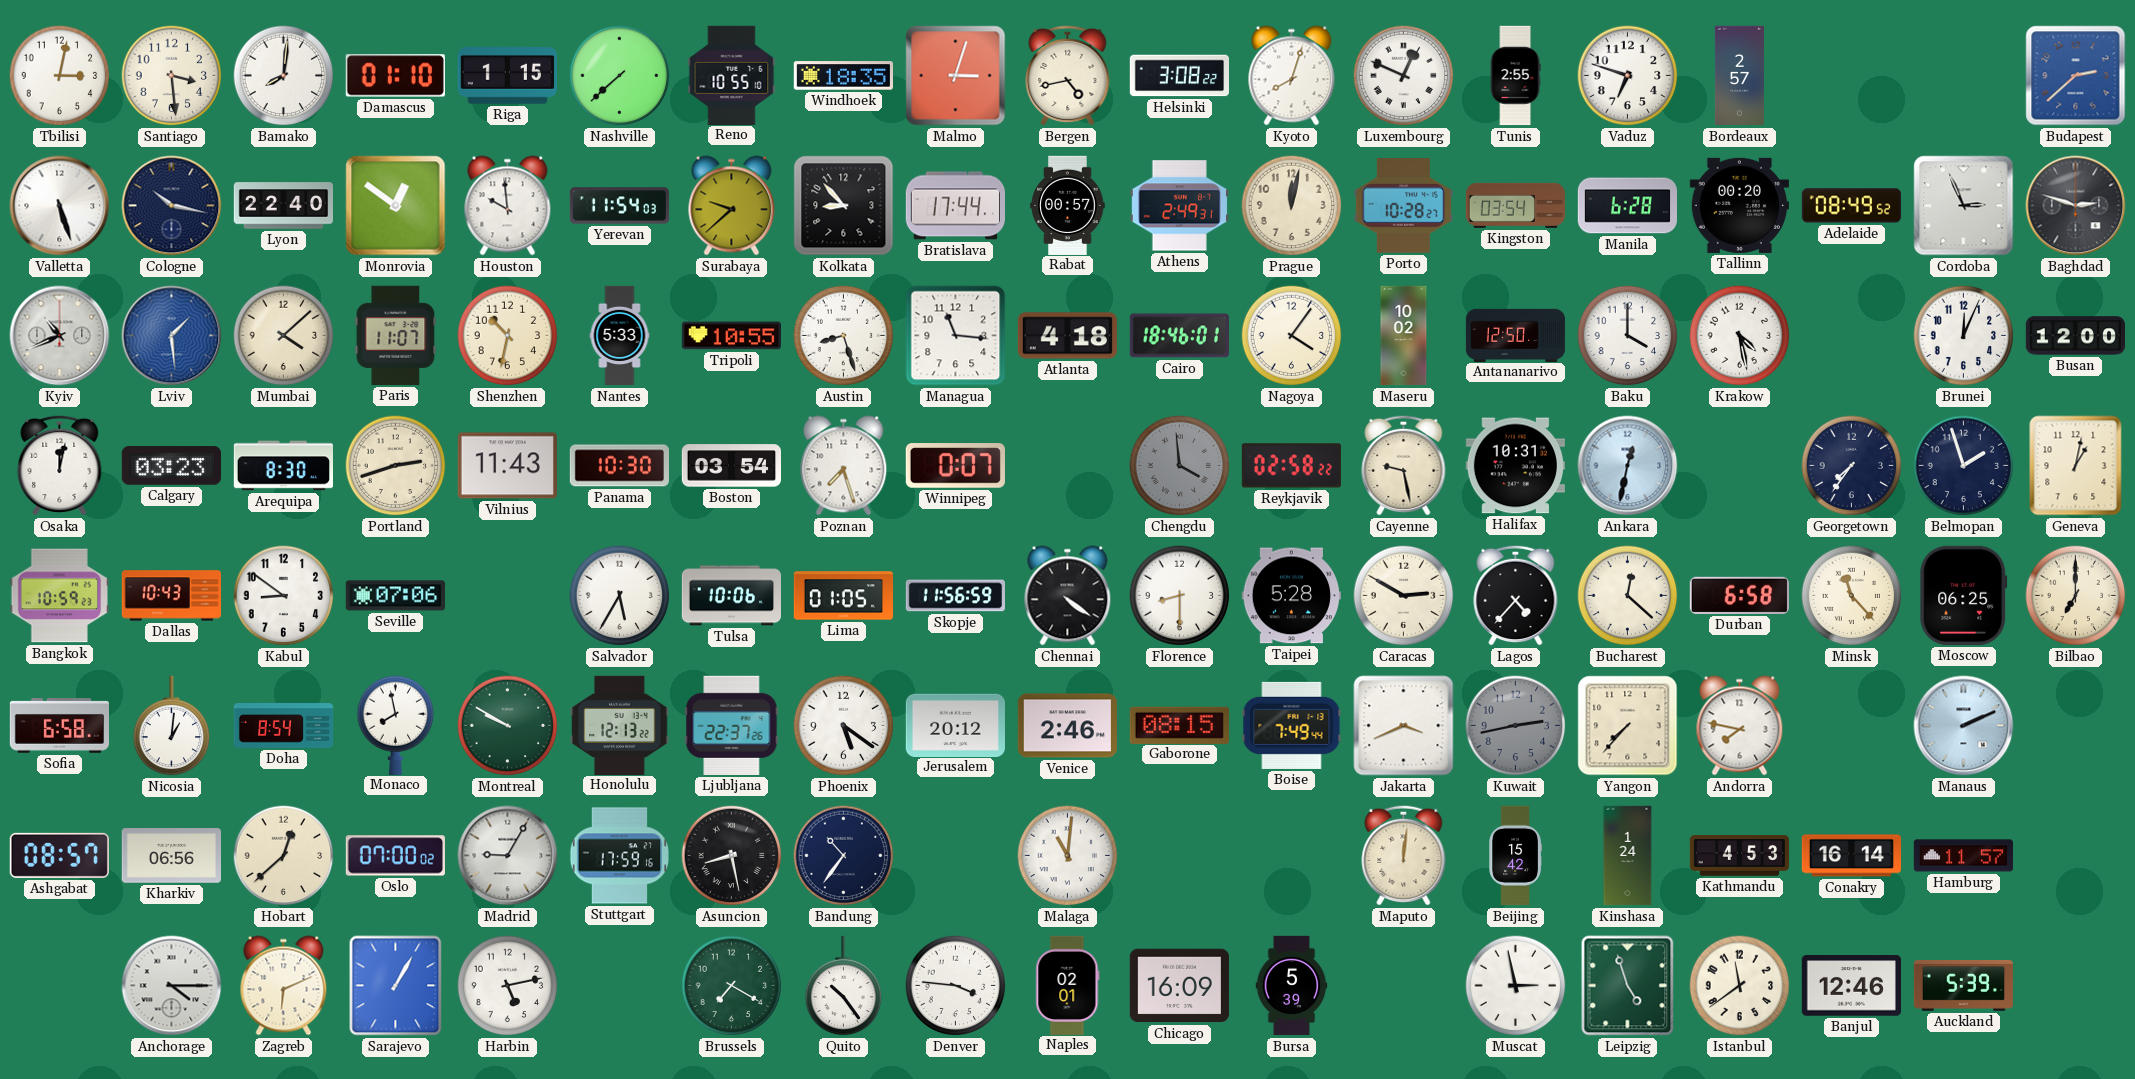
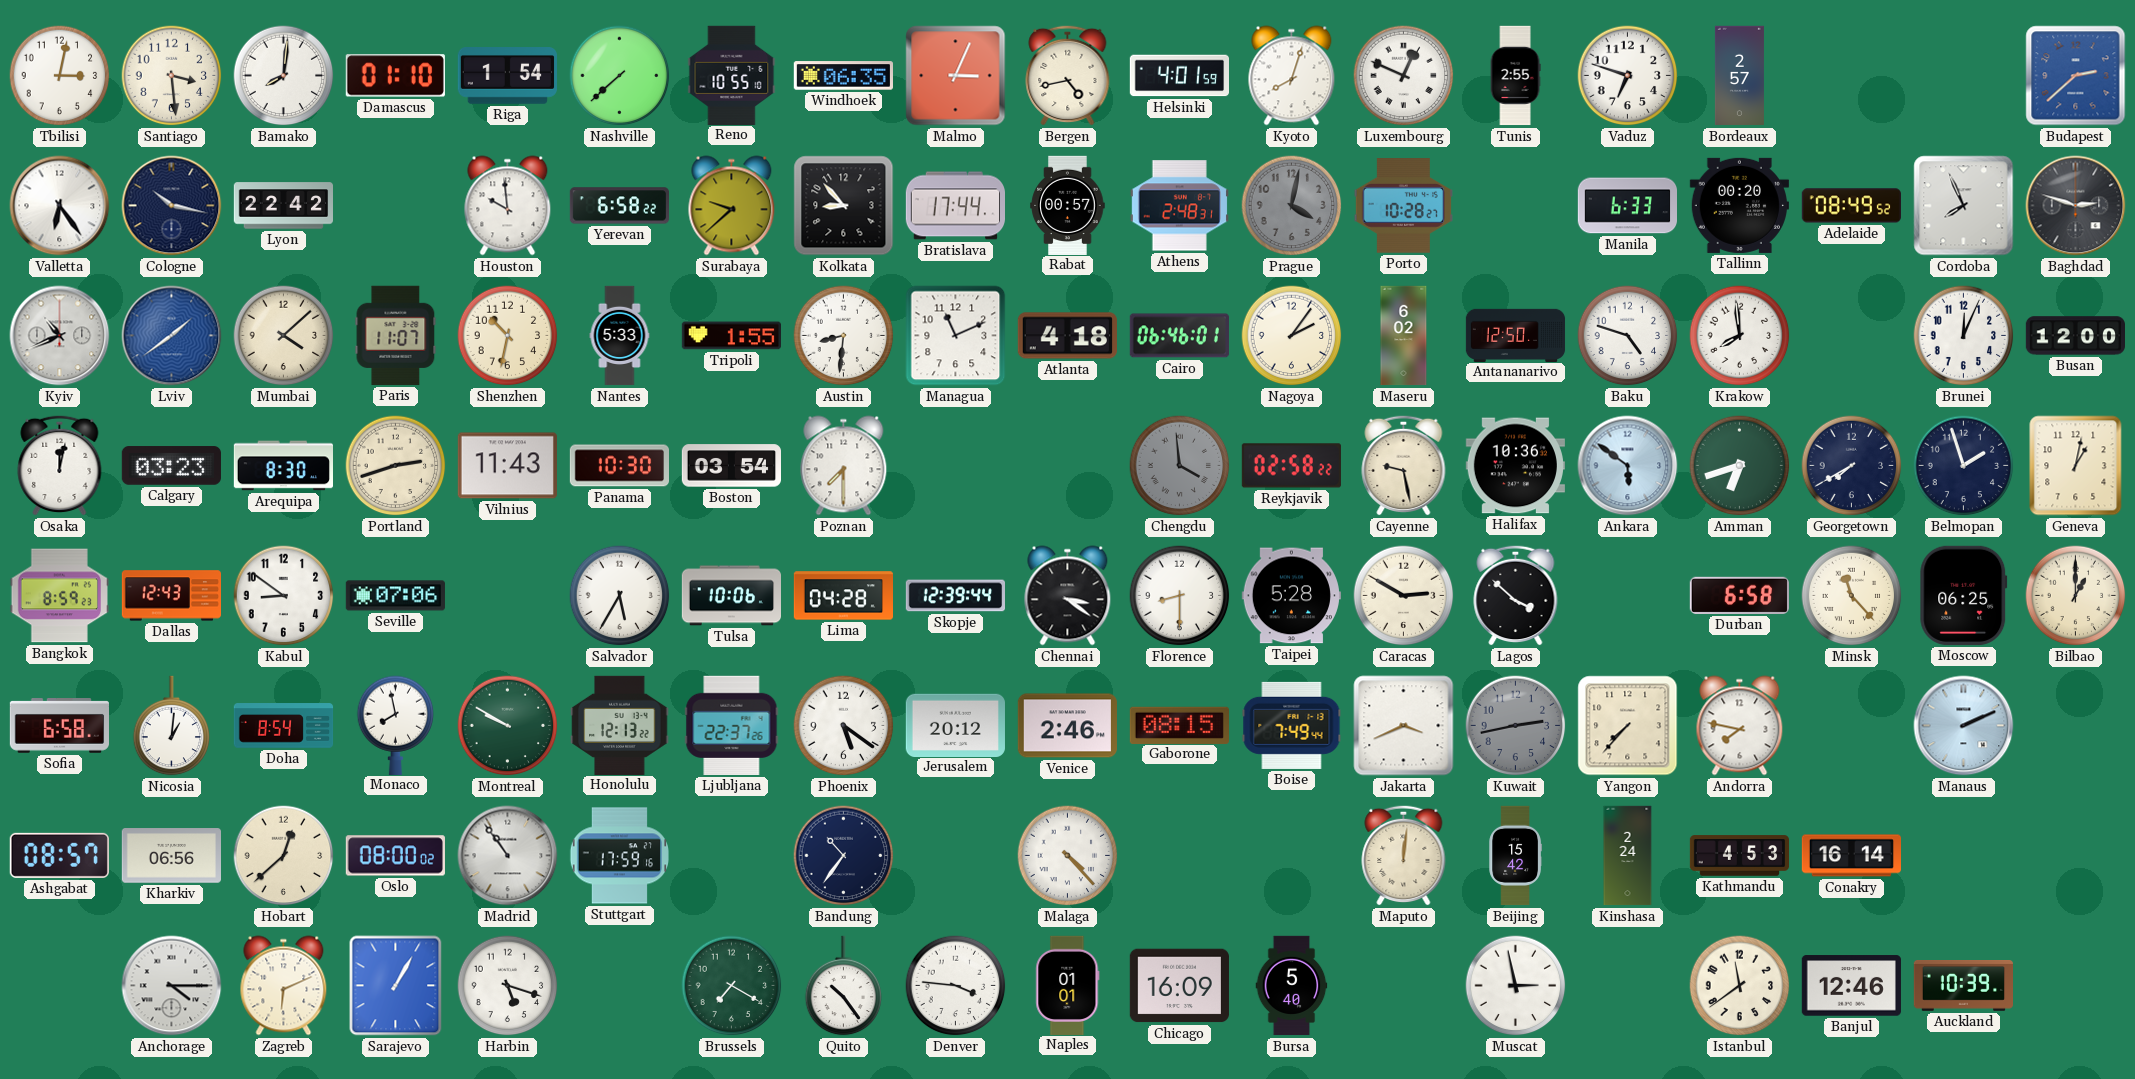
Riga: 1:15 -> 1:54
Windhoek: 18:35 -> 06:35
Malmo: 3:03 -> 3:04
Helsinki: 3:08 -> 4:01
Valletta: 5:27 -> 6:24
Lyon: 22:40 -> 22:42
Monrovia: 12:51 -> none
Yerevan: 11:54 -> 6:58
Athens: 2:49 -> 2:48
Prague: 12:02 -> 4:02
Prague dial: cream -> grey
Kingston: 03:54 -> none
Manila: 6:28 -> 6:33
Cordoba: 2:56 -> 7:56
Lviv: 1:29 -> 1:39
Tripoli: 10:55 -> 1:55
Austin: 8:27 -> 8:31
Managua: 11:16 -> 11:11
Cairo: 18:46 -> 06:46
Nagoya: 4:06 -> 2:06
Maseru: 10:02 -> 6:02
Baku: 4:00 -> 4:48
Krakow: 4:28 -> 7:59
Poznan: 7:27 -> 7:30
Winnipeg: 0:07 -> none
Halifax: 10:31 -> 10:36
Ankara: 12:32 -> 5:51
Amman: none -> 6:42
Georgetown: 7:36 -> 7:40
Bangkok: 10:59 -> 8:59
Dallas: 10:43 -> 12:43
Lima: 01:05 -> 04:28
Skopje: 11:56 -> 12:39
Chennai: 4:21 -> 3:21
Lagos: 4:37 -> 3:52
Bucharest: 12:22 -> none
Bilbao: 7:00 -> 1:00
Oslo: 07:00 -> 08:00
Madrid: 9:05 -> 10:54
Asuncion: 8:28 -> none
Malaga: 11:01 -> 4:23
Kinshasa: 1:24 -> 2:24
Hamburg: 11:57 -> none
Harbin: 5:13 -> 5:18
Naples: 02:01 -> 01:01
Bursa: 5:39 -> 5:40
Leipzig: 4:57 -> none
Auckland: 5:39 -> 10:39
